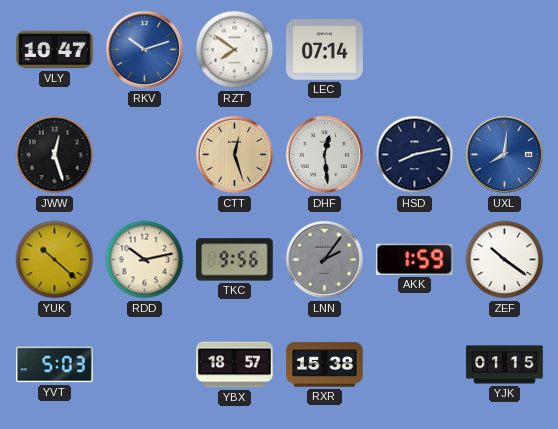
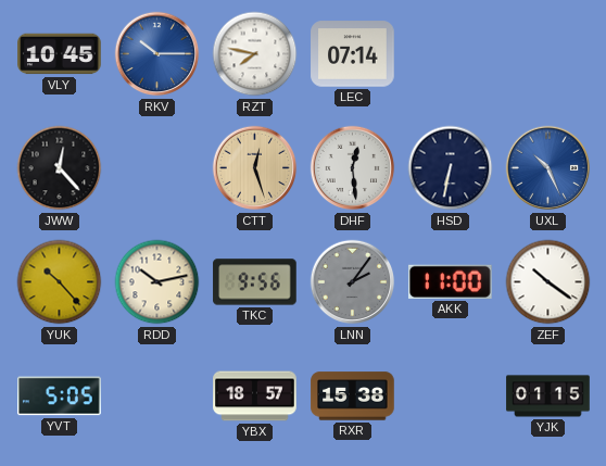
VLY: 10:47 -> 10:45
RKV: 10:12 -> 10:15
RZT: 7:51 -> 7:47
JWW: 12:27 -> 12:23
HSD: 8:13 -> 6:32
UXL: 8:01 -> 10:26
YUK: 10:22 -> 10:23
AKK: 1:59 -> 11:00
YVT: 5:03 -> 5:05
